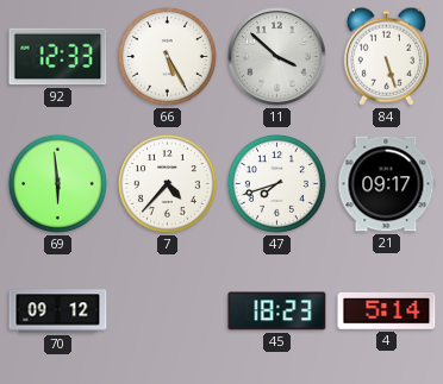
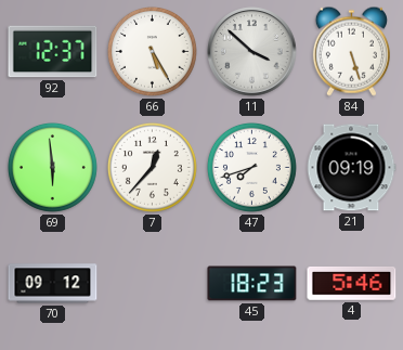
92: 12:33 -> 12:37
7: 4:37 -> 12:37
21: 09:17 -> 09:19
4: 5:14 -> 5:46
